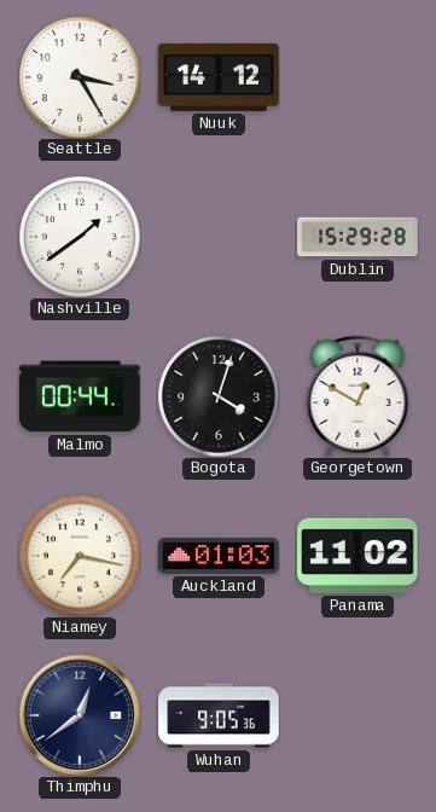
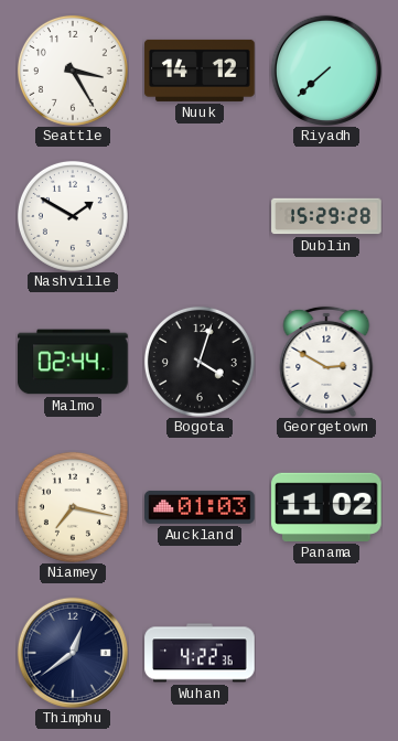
Riyadh: none -> 7:38
Nashville: 1:39 -> 1:50
Malmo: 00:44 -> 02:44
Georgetown: 12:50 -> 2:50
Wuhan: 9:05 -> 4:22
